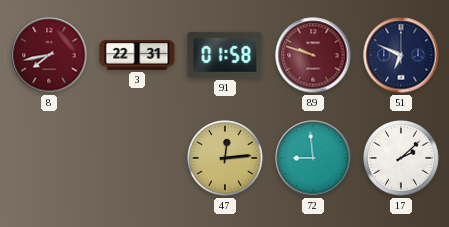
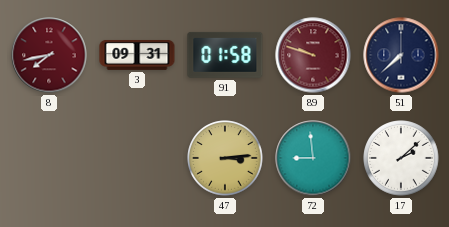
3: 22:31 -> 09:31
51: 6:49 -> 7:38
47: 12:14 -> 3:14
